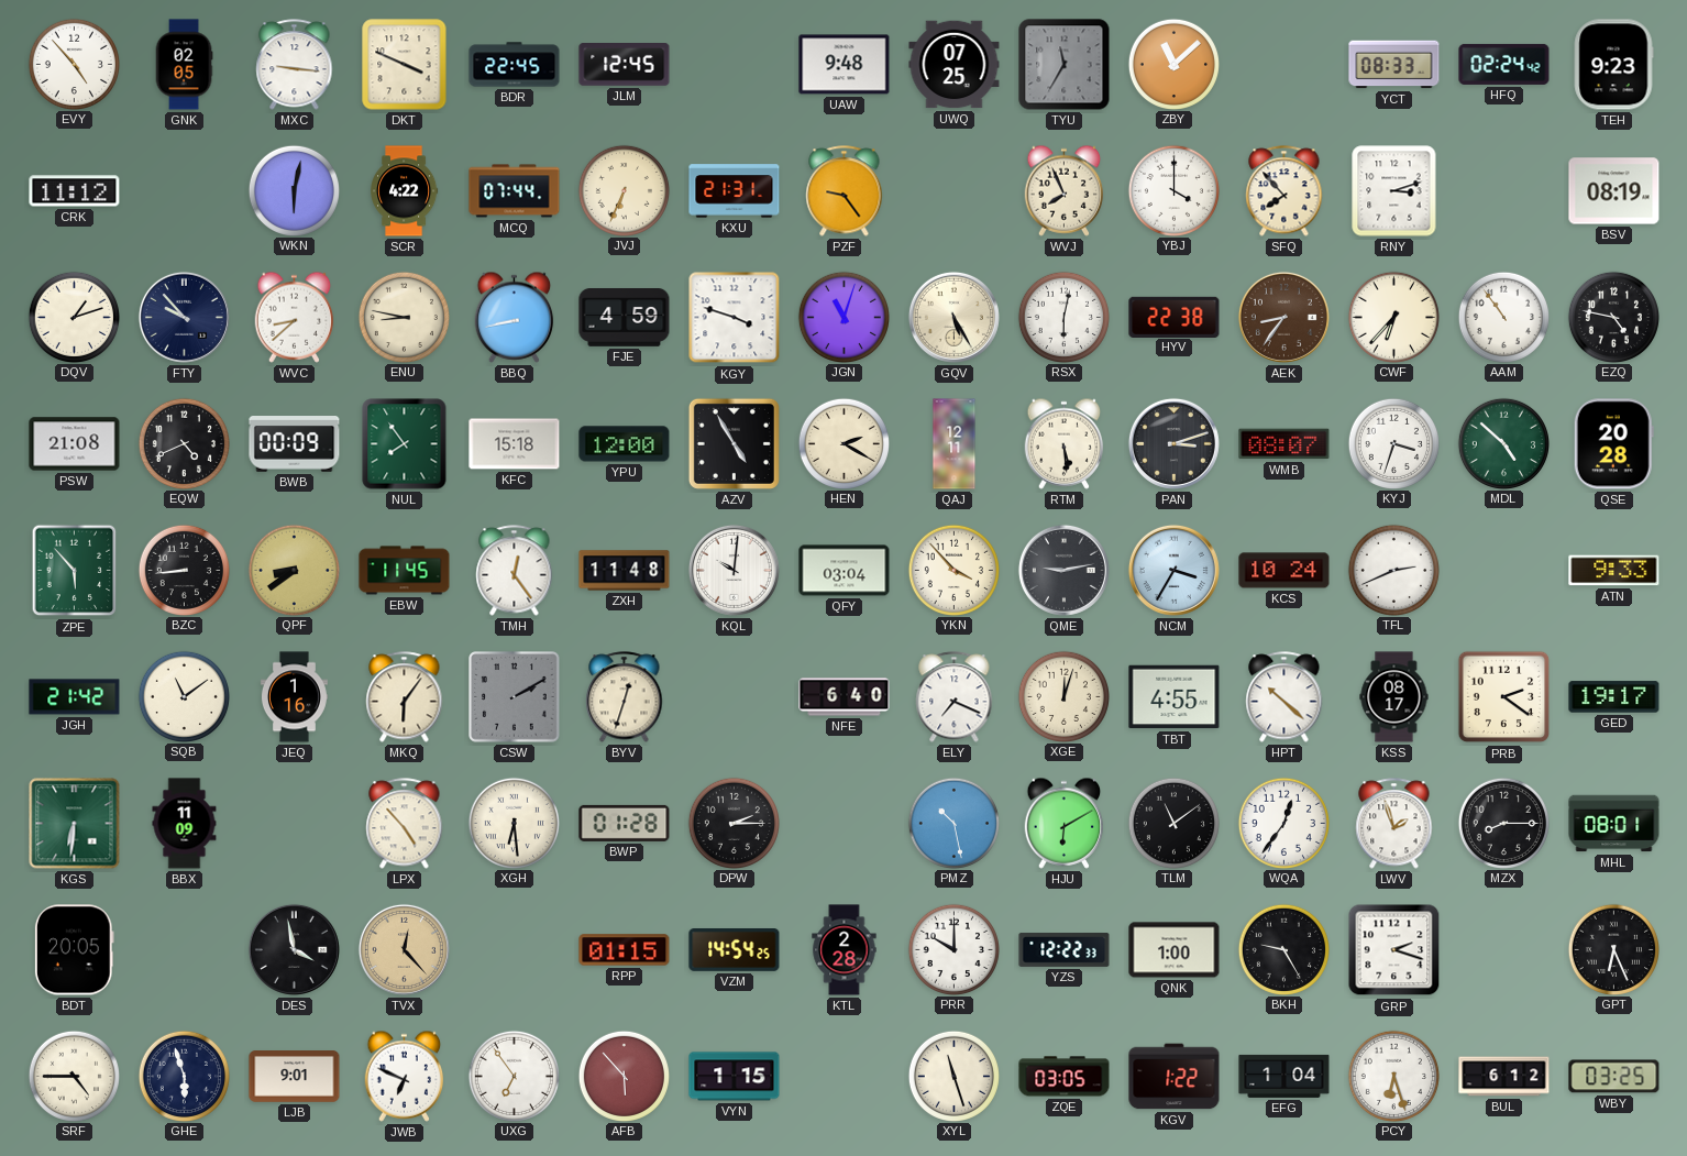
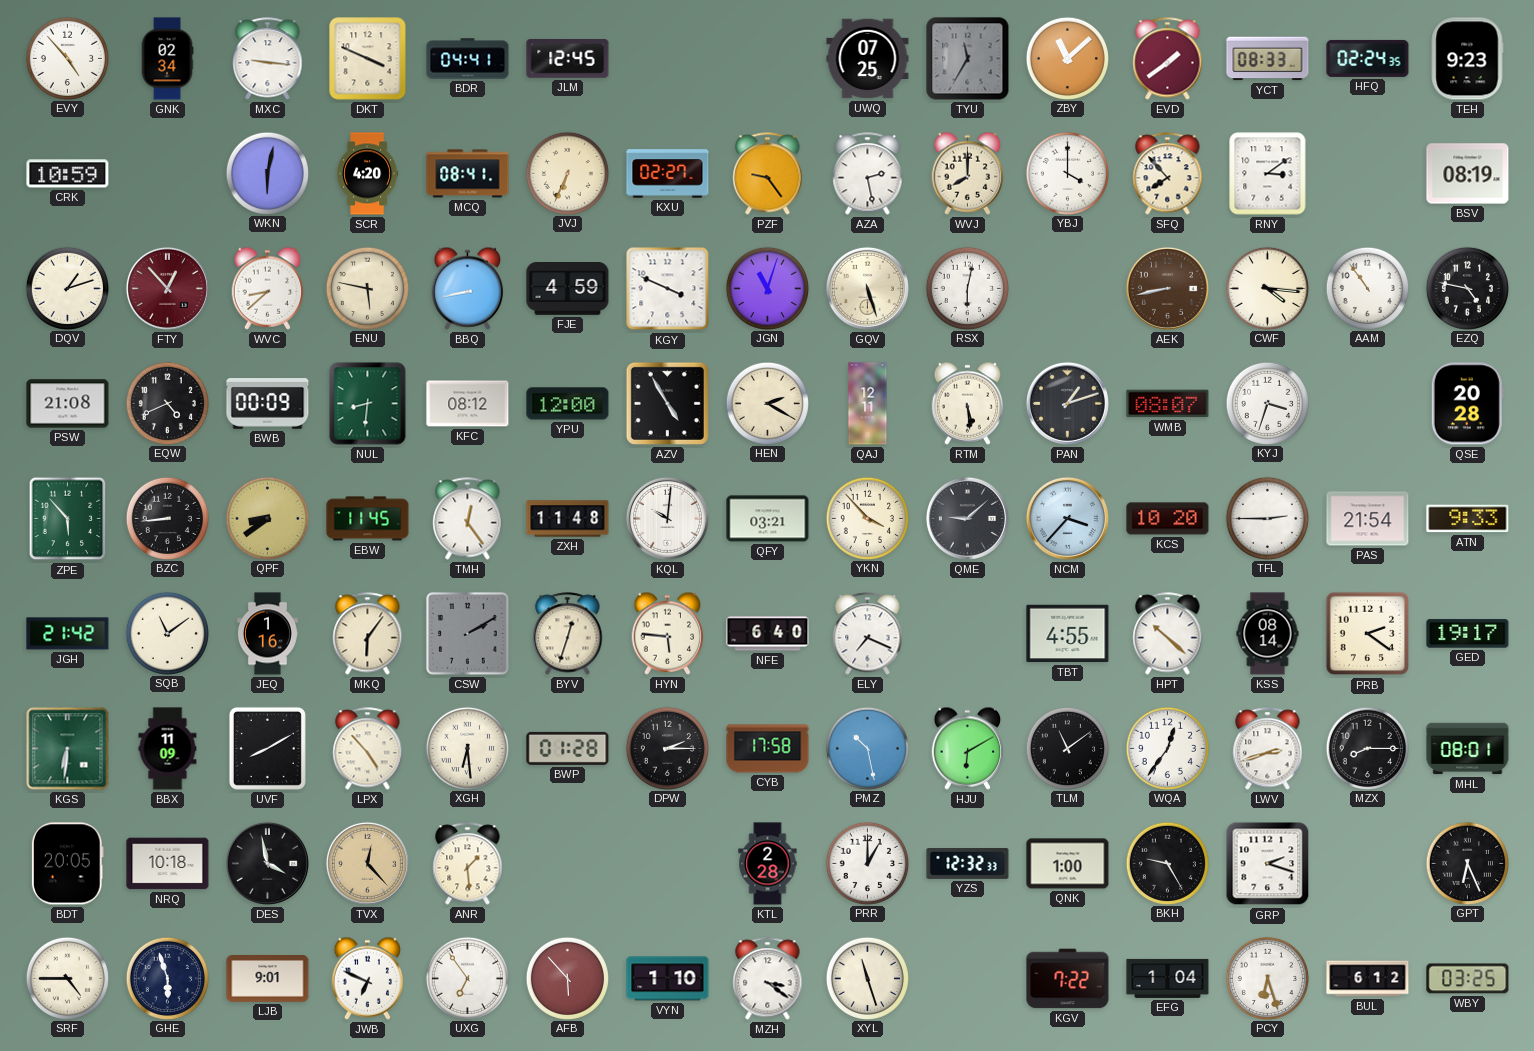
GNK: 02:05 -> 02:34
BDR: 22:45 -> 04:41
UAW: 9:48 -> none
EVD: none -> 1:39
HFQ: 02:24:42 -> 02:24:35
CRK: 11:12 -> 10:59
SCR: 4:22 -> 4:20
MCQ: 07:44 -> 08:41
KXU: 21:31 -> 02:27
AZA: none -> 2:28
WVJ: 7:56 -> 8:00
RNY: 3:12 -> 3:09
FTY: 9:53 -> 12:53
FTY dial: navy -> burgundy
ENU: 8:47 -> 5:47
KGY: 3:48 -> 3:49
GQV: 5:25 -> 5:27
HYV: 22:38 -> none
AEK: 8:36 -> 8:43
CWF: 6:37 -> 4:16
NUL: 7:54 -> 8:31
KFC: 15:18 -> 08:12
PAN: 3:12 -> 1:12
MDL: 4:52 -> none
QFY: 03:04 -> 03:21
QME: 9:13 -> 9:08
NCM: 3:35 -> 3:37
KCS: 10:24 -> 10:20
TFL: 2:41 -> 2:45
PAS: none -> 21:54
HYN: none -> 5:46
XGE: 12:03 -> none
KSS: 08:17 -> 08:14
UVF: none -> 8:10
CYB: none -> 17:58
LWV: 1:57 -> 2:42
NRQ: none -> 10:18
ANR: none -> 1:29
RPP: 01:15 -> none
VZM: 14:54 -> none
PRR: 10:00 -> 1:00
YZS: 12:22 -> 12:32
VYN: 1:15 -> 1:10
MZH: none -> 3:21
ZQE: 03:05 -> none
KGV: 1:22 -> 7:22
